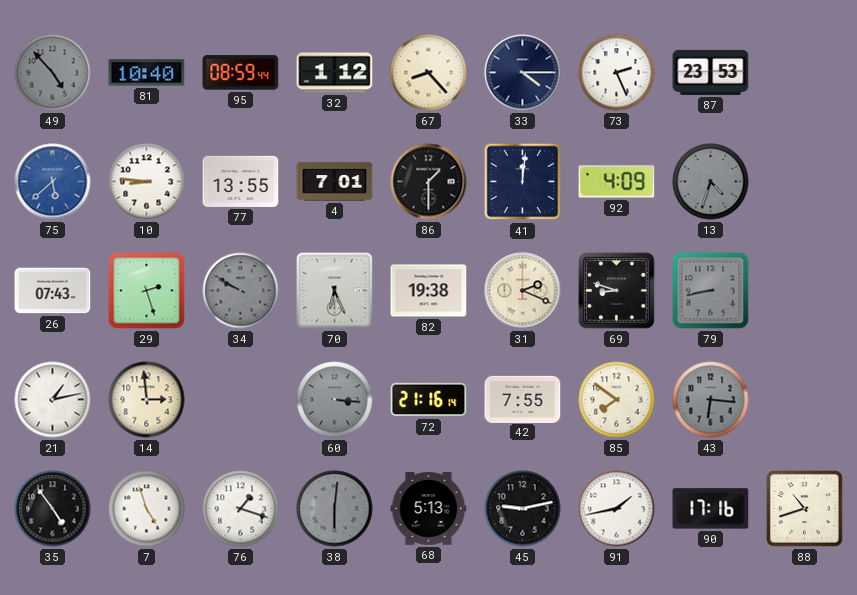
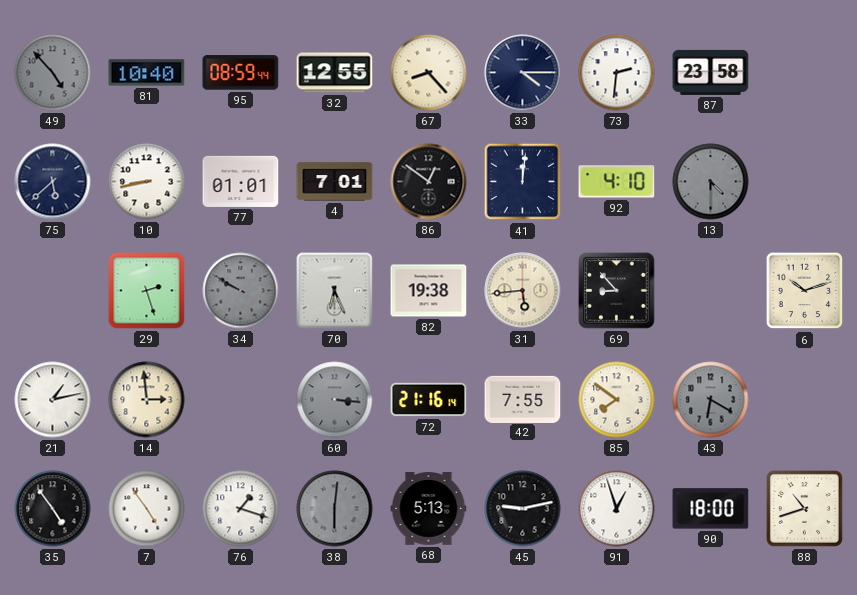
32: 1:12 -> 12:55
73: 2:26 -> 2:31
87: 23:53 -> 23:58
75 dial: blue -> navy
10: 8:46 -> 8:43
77: 13:55 -> 01:01
86: 1:30 -> 12:51
92: 4:09 -> 4:10
13: 4:33 -> 4:30
26: 07:43 -> none
31: 2:19 -> 5:44
69: 8:48 -> 8:53
79: 8:43 -> none
6: none -> 10:12
43: 6:16 -> 6:20
7: 4:57 -> 4:54
91: 1:43 -> 12:57
90: 17:16 -> 18:00
